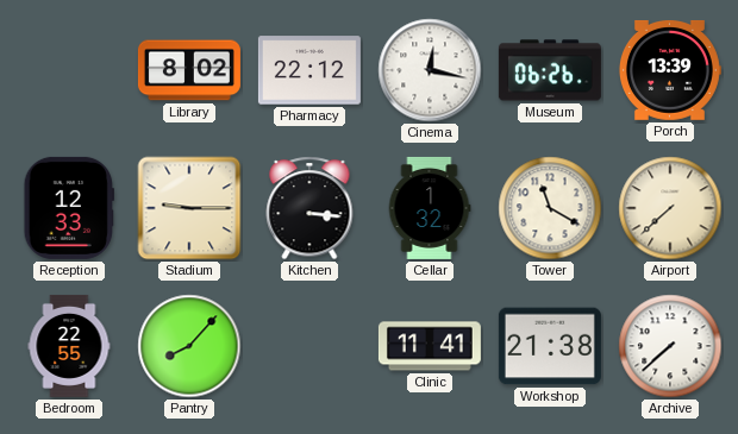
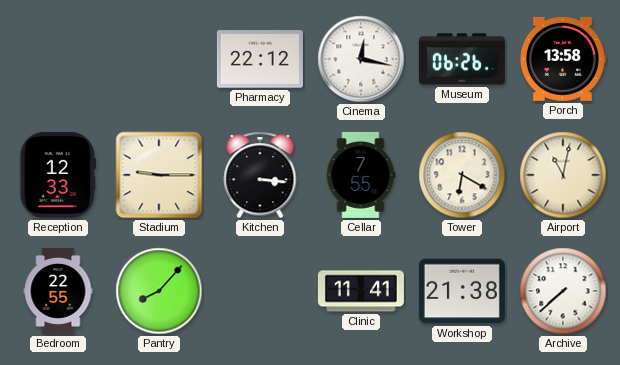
Library: 8:02 -> none
Porch: 13:39 -> 13:58
Cellar: 1:32 -> 7:55
Tower: 11:20 -> 6:20
Airport: 7:38 -> 11:02
